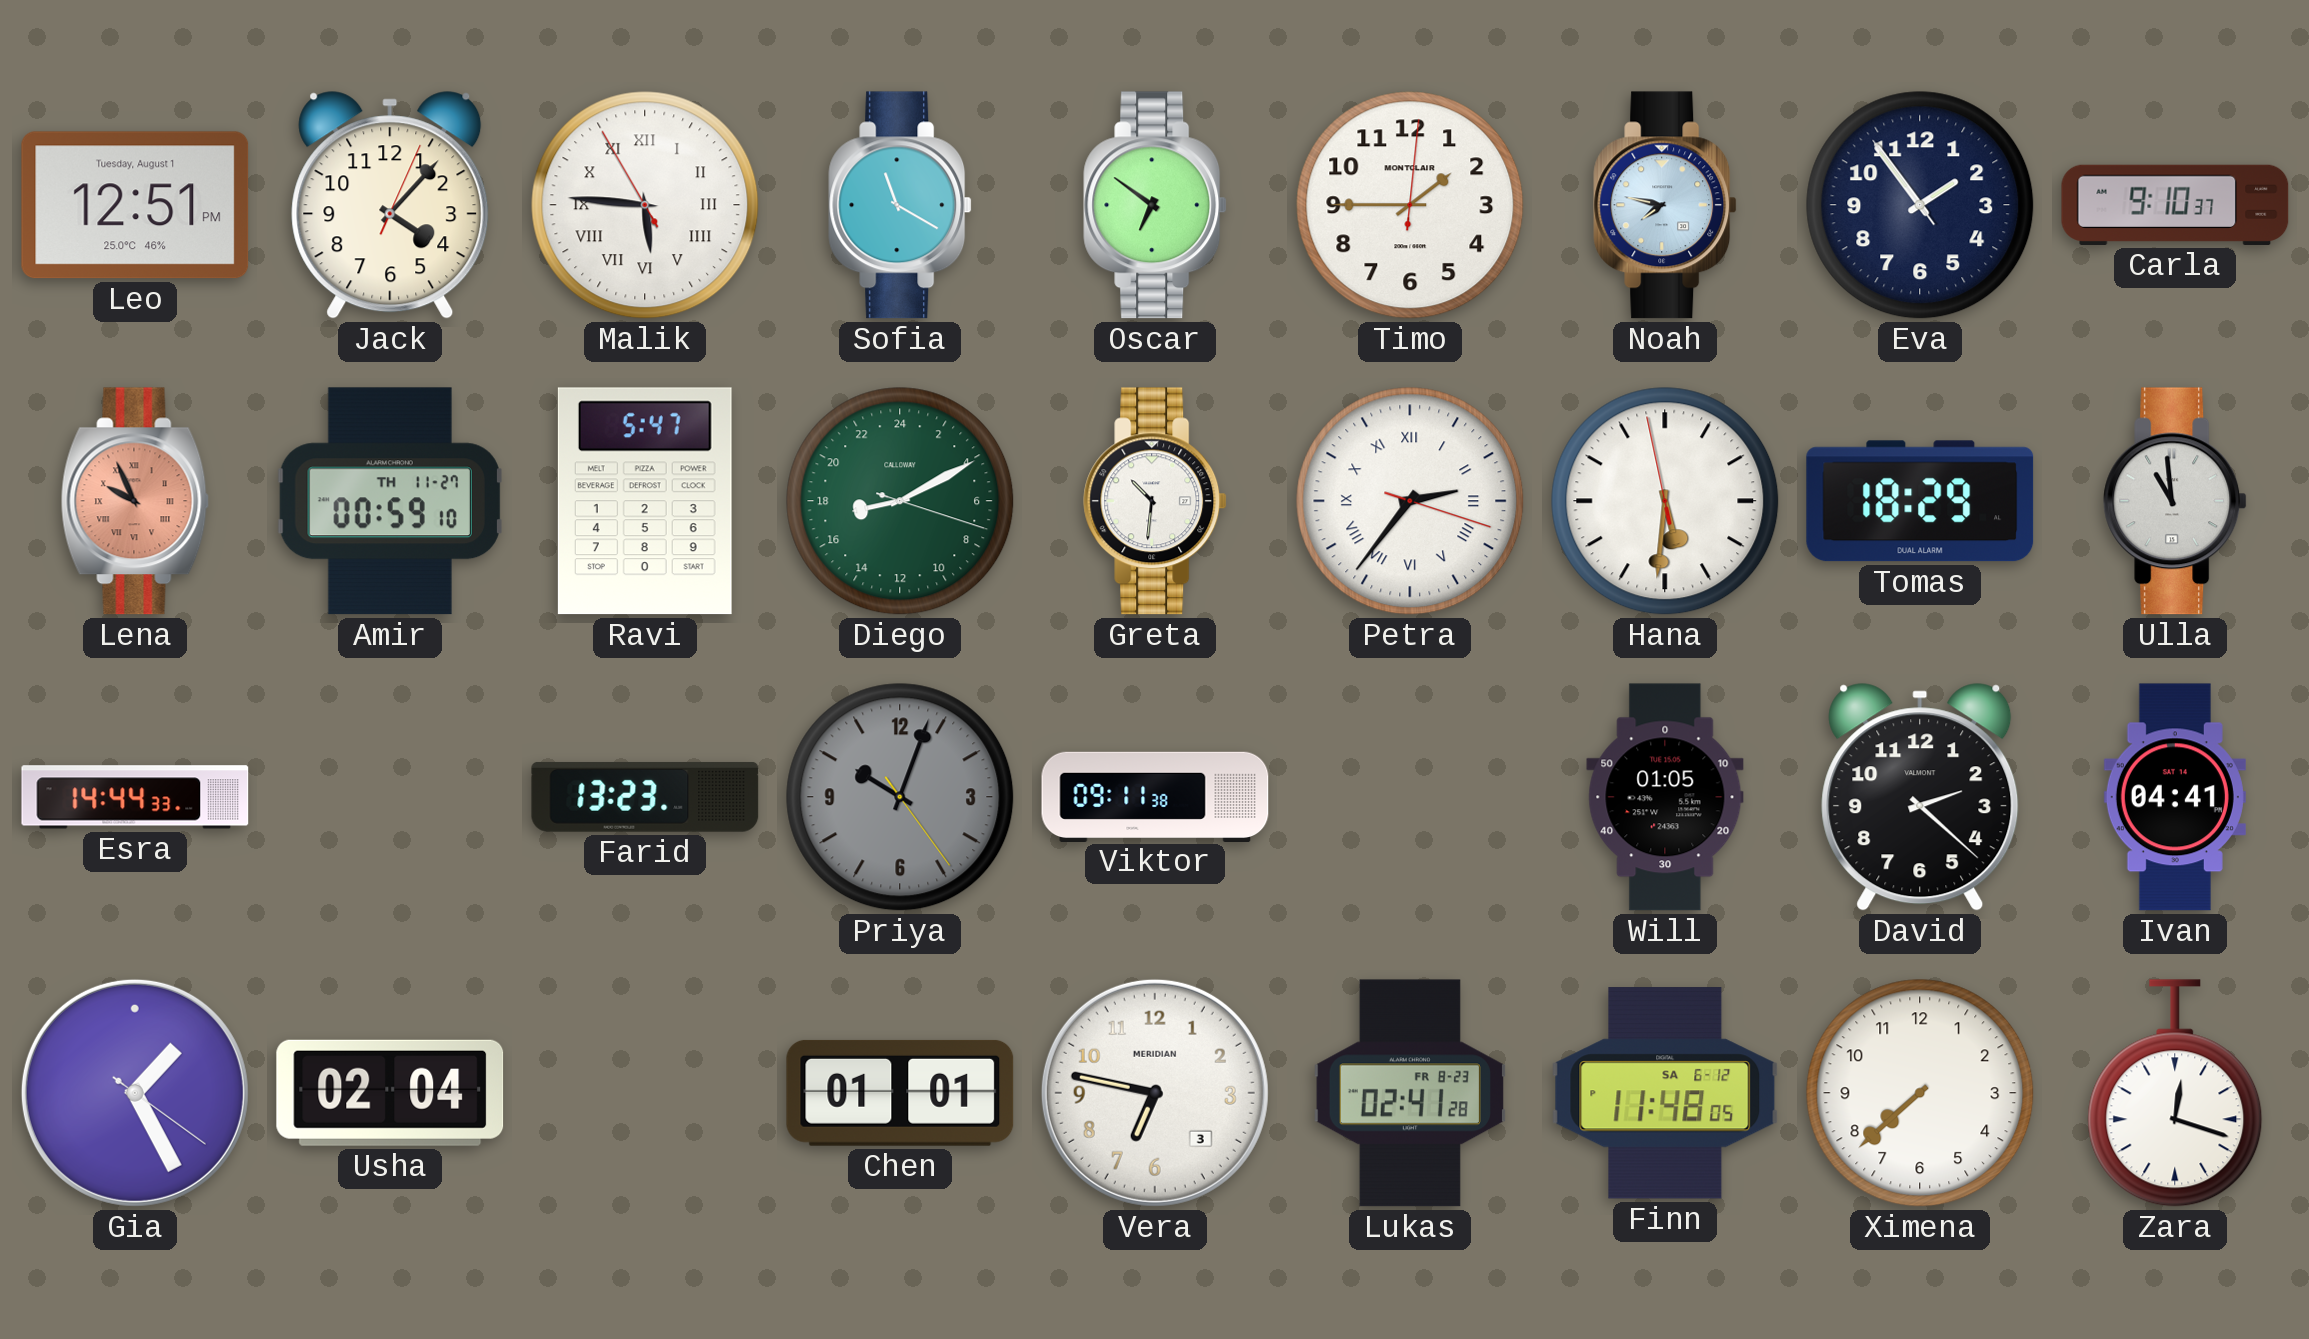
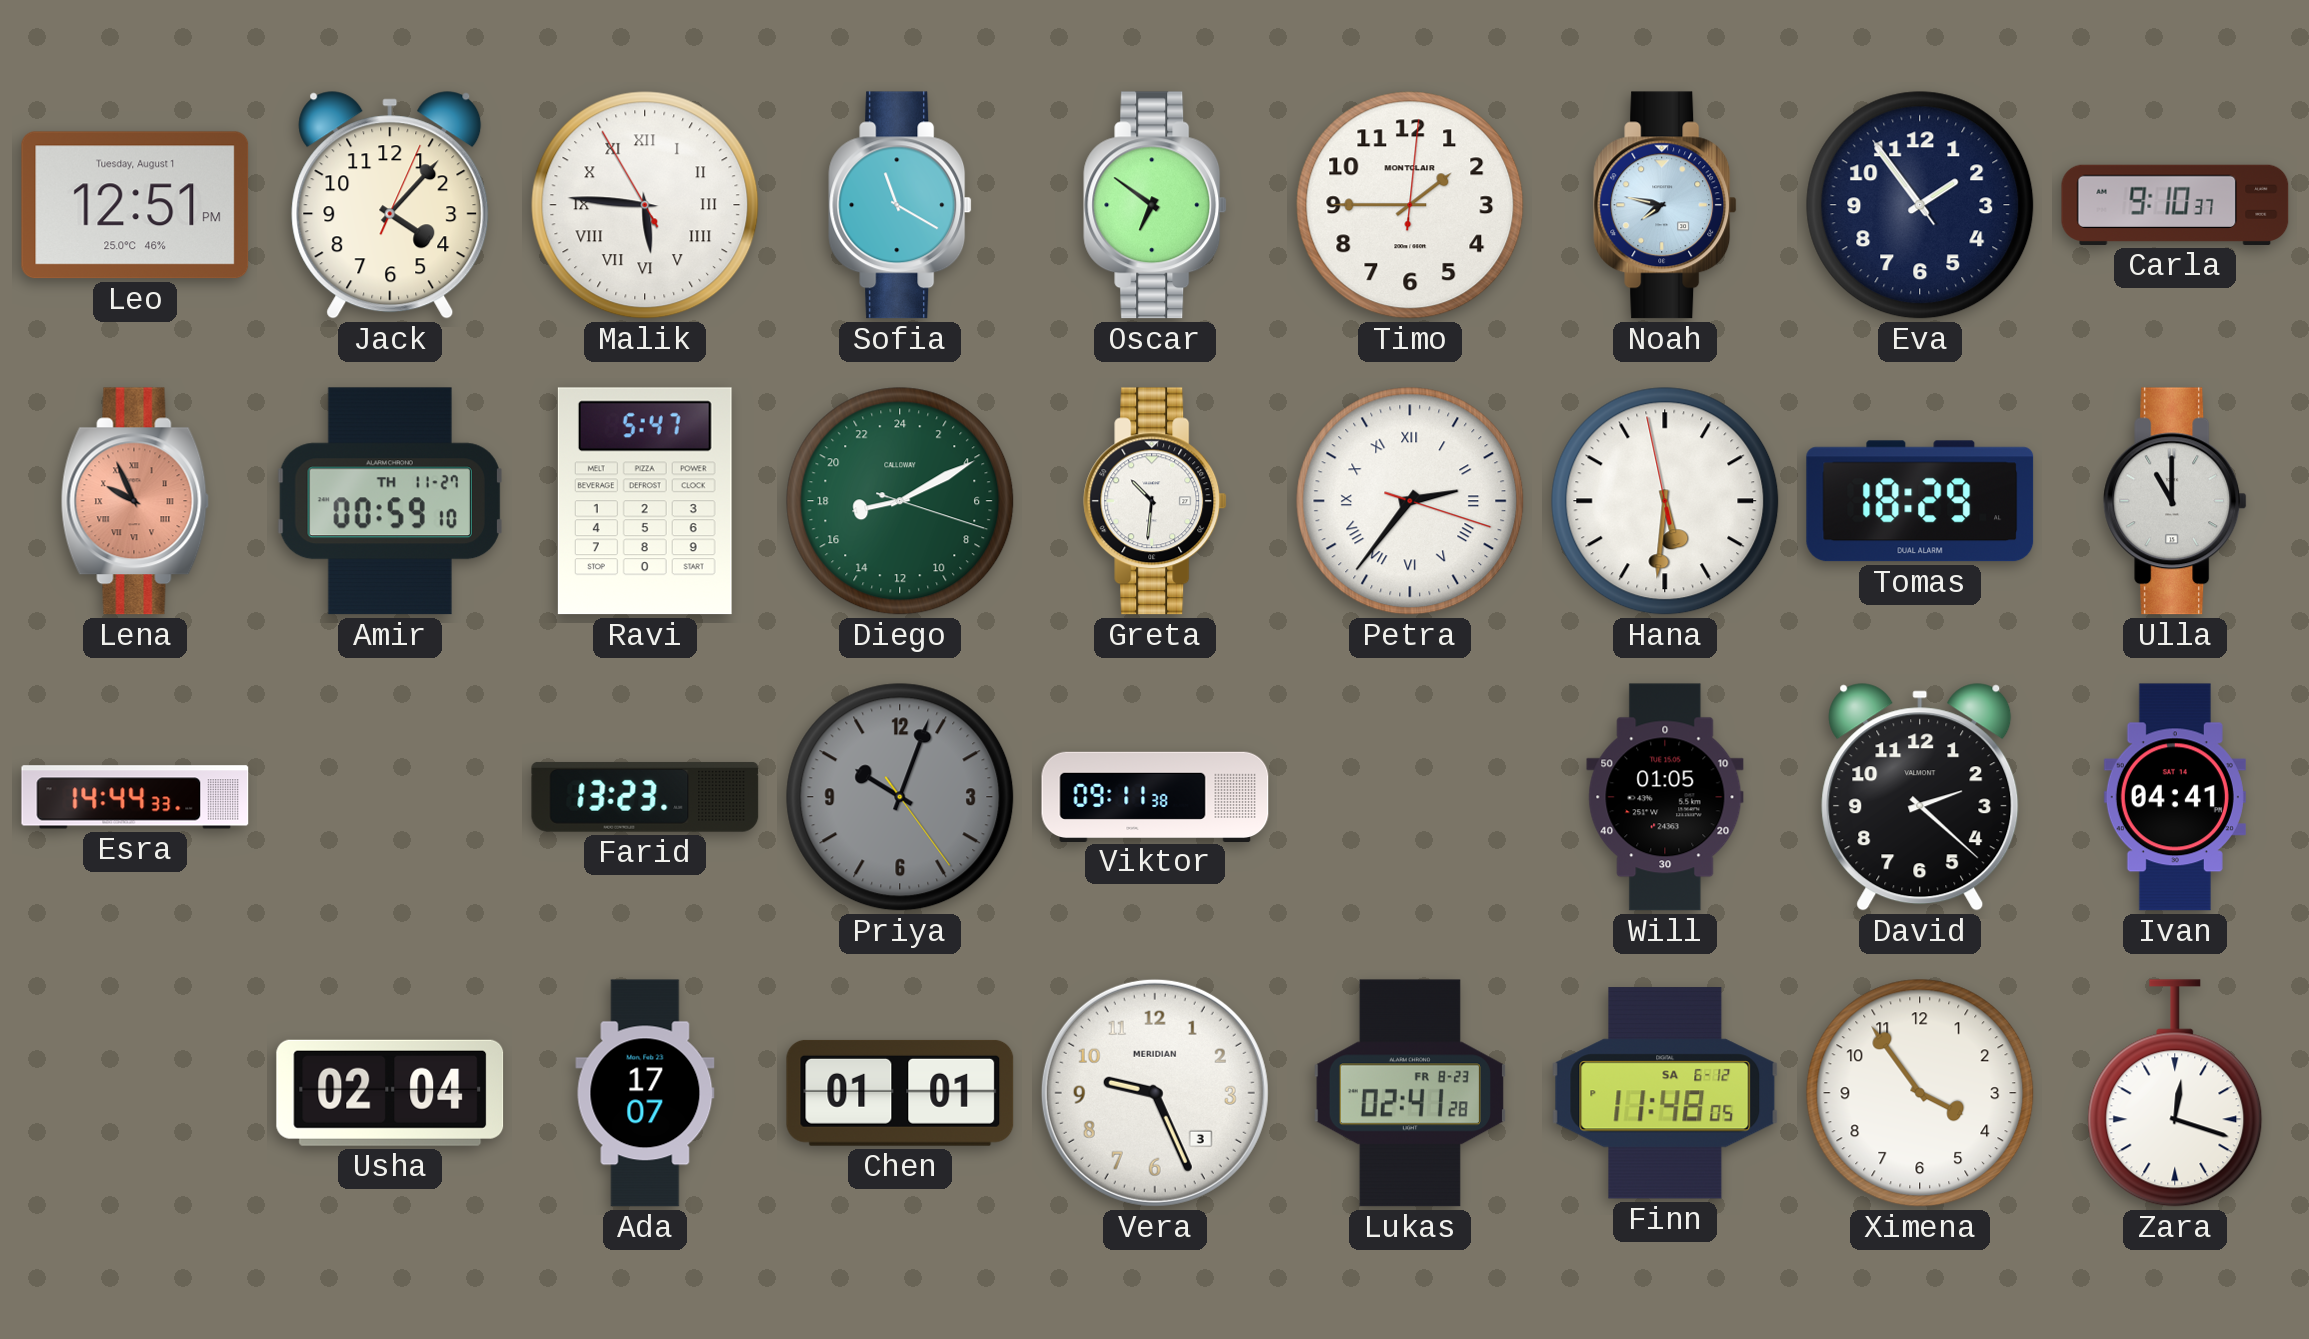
Ulla: 10:59 -> 11:00
Gia: 1:25 -> none
Ada: none -> 17:07
Vera: 6:47 -> 9:26
Ximena: 7:38 -> 3:54
